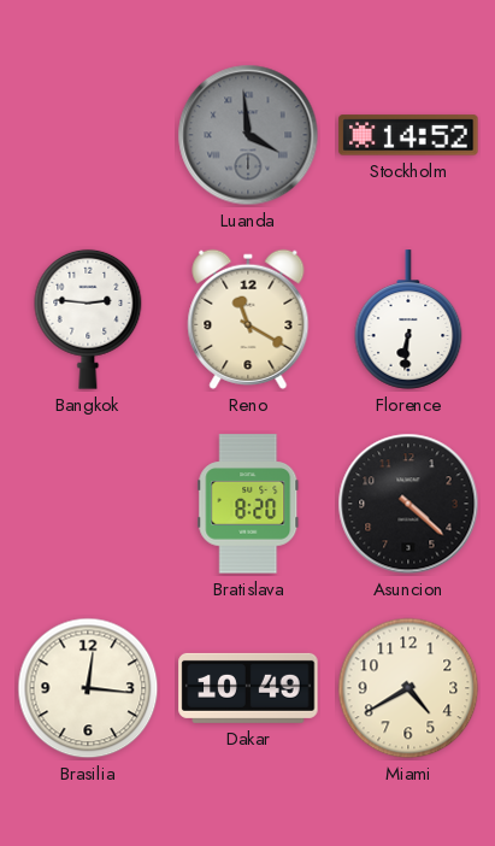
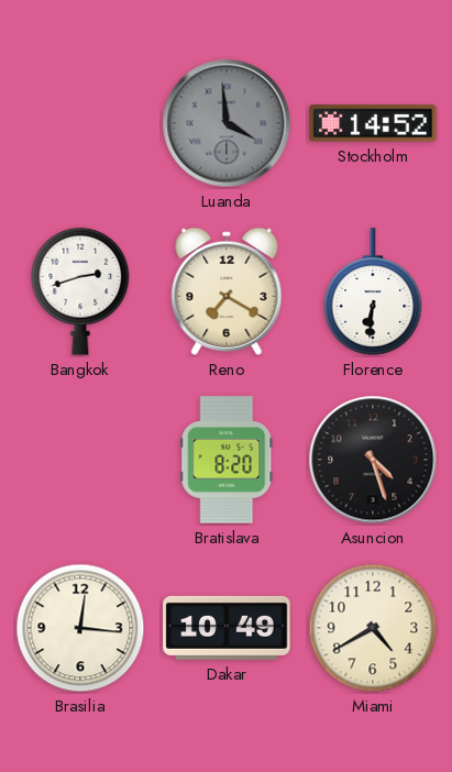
Bangkok: 2:46 -> 2:42
Reno: 11:20 -> 7:20
Asuncion: 4:22 -> 4:27
